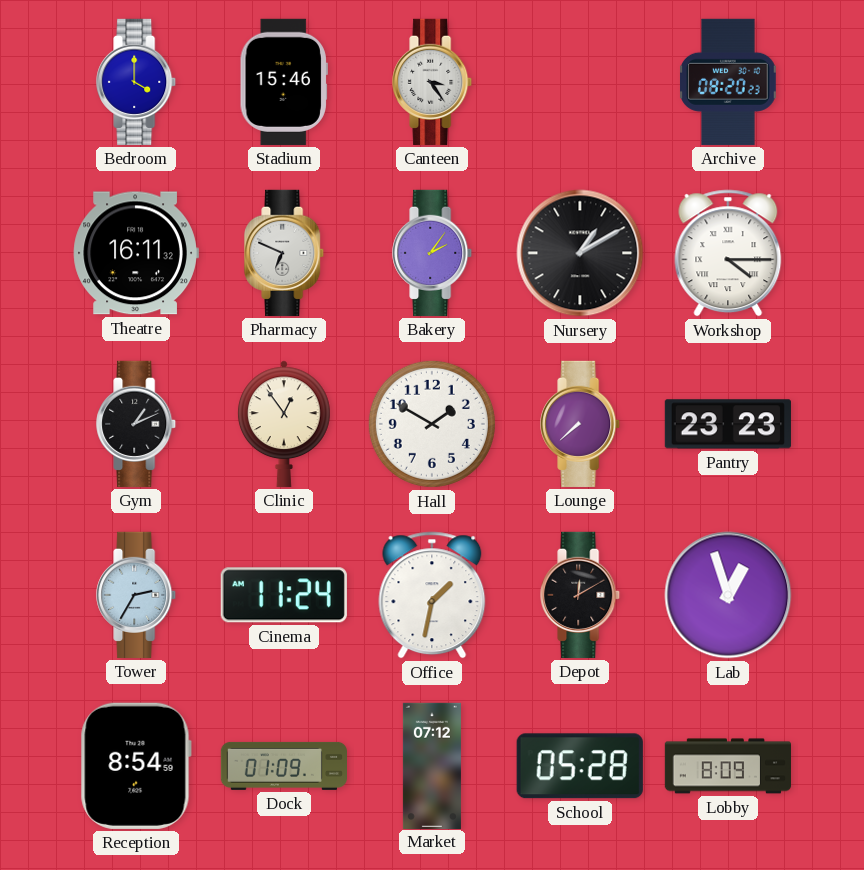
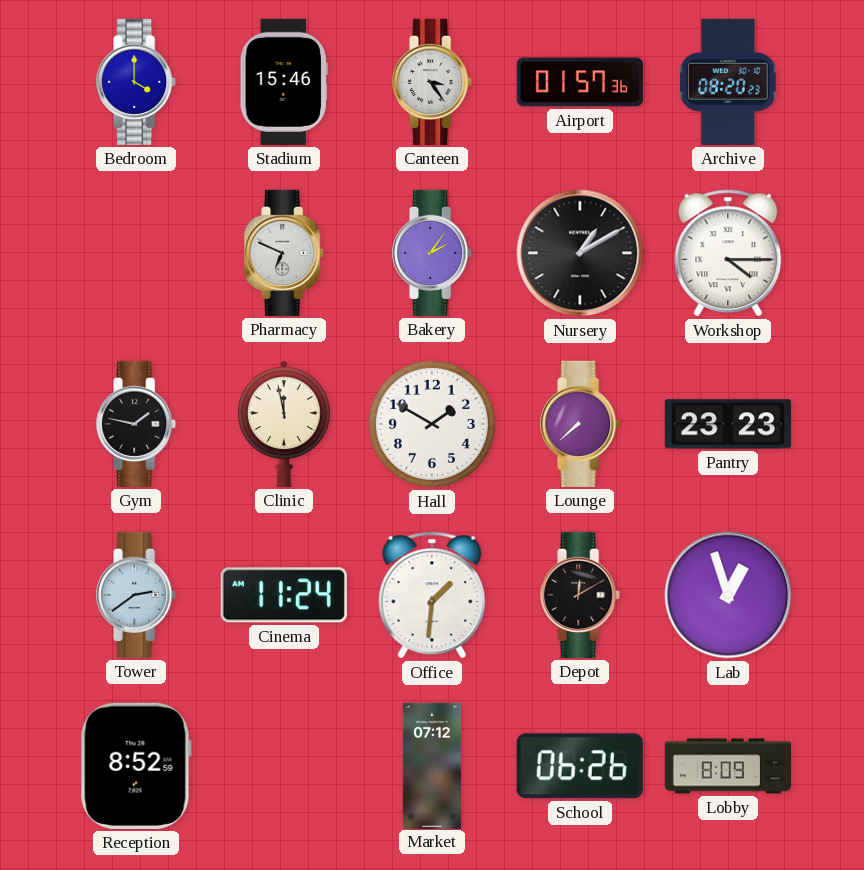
Airport: none -> 01:57
Theatre: 16:11 -> none
Gym: 1:11 -> 1:47
Clinic: 12:54 -> 11:58
Tower: 2:35 -> 2:39
Office: 1:32 -> 1:31
Reception: 8:54 -> 8:52
Dock: 01:09 -> none
School: 05:28 -> 06:26
